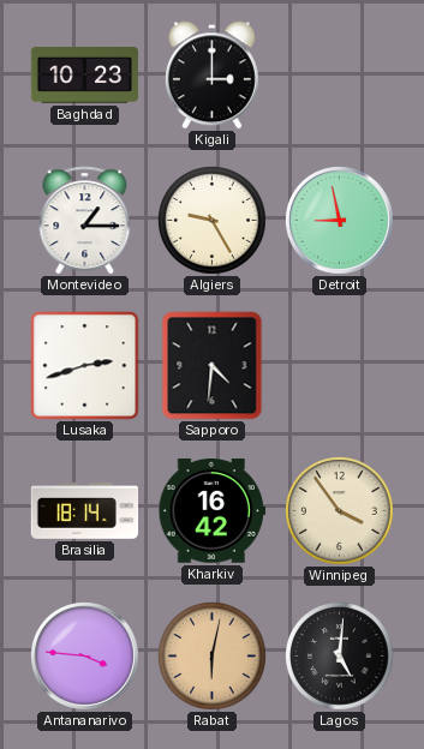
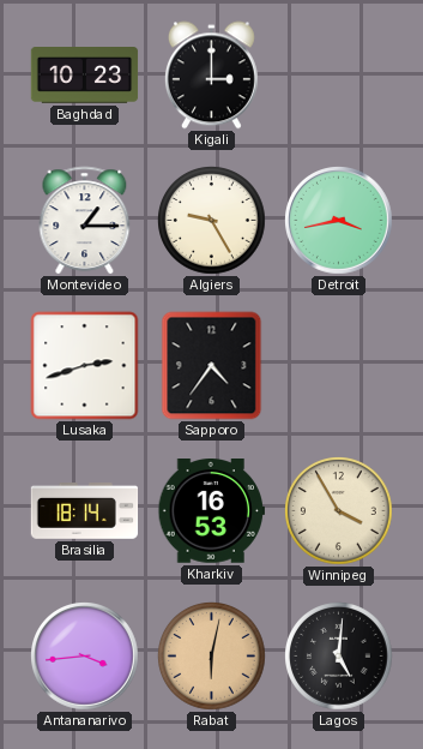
Detroit: 8:58 -> 3:43
Sapporo: 4:31 -> 4:36
Kharkiv: 16:42 -> 16:53
Winnipeg: 3:54 -> 3:55
Antananarivo: 3:46 -> 3:44
